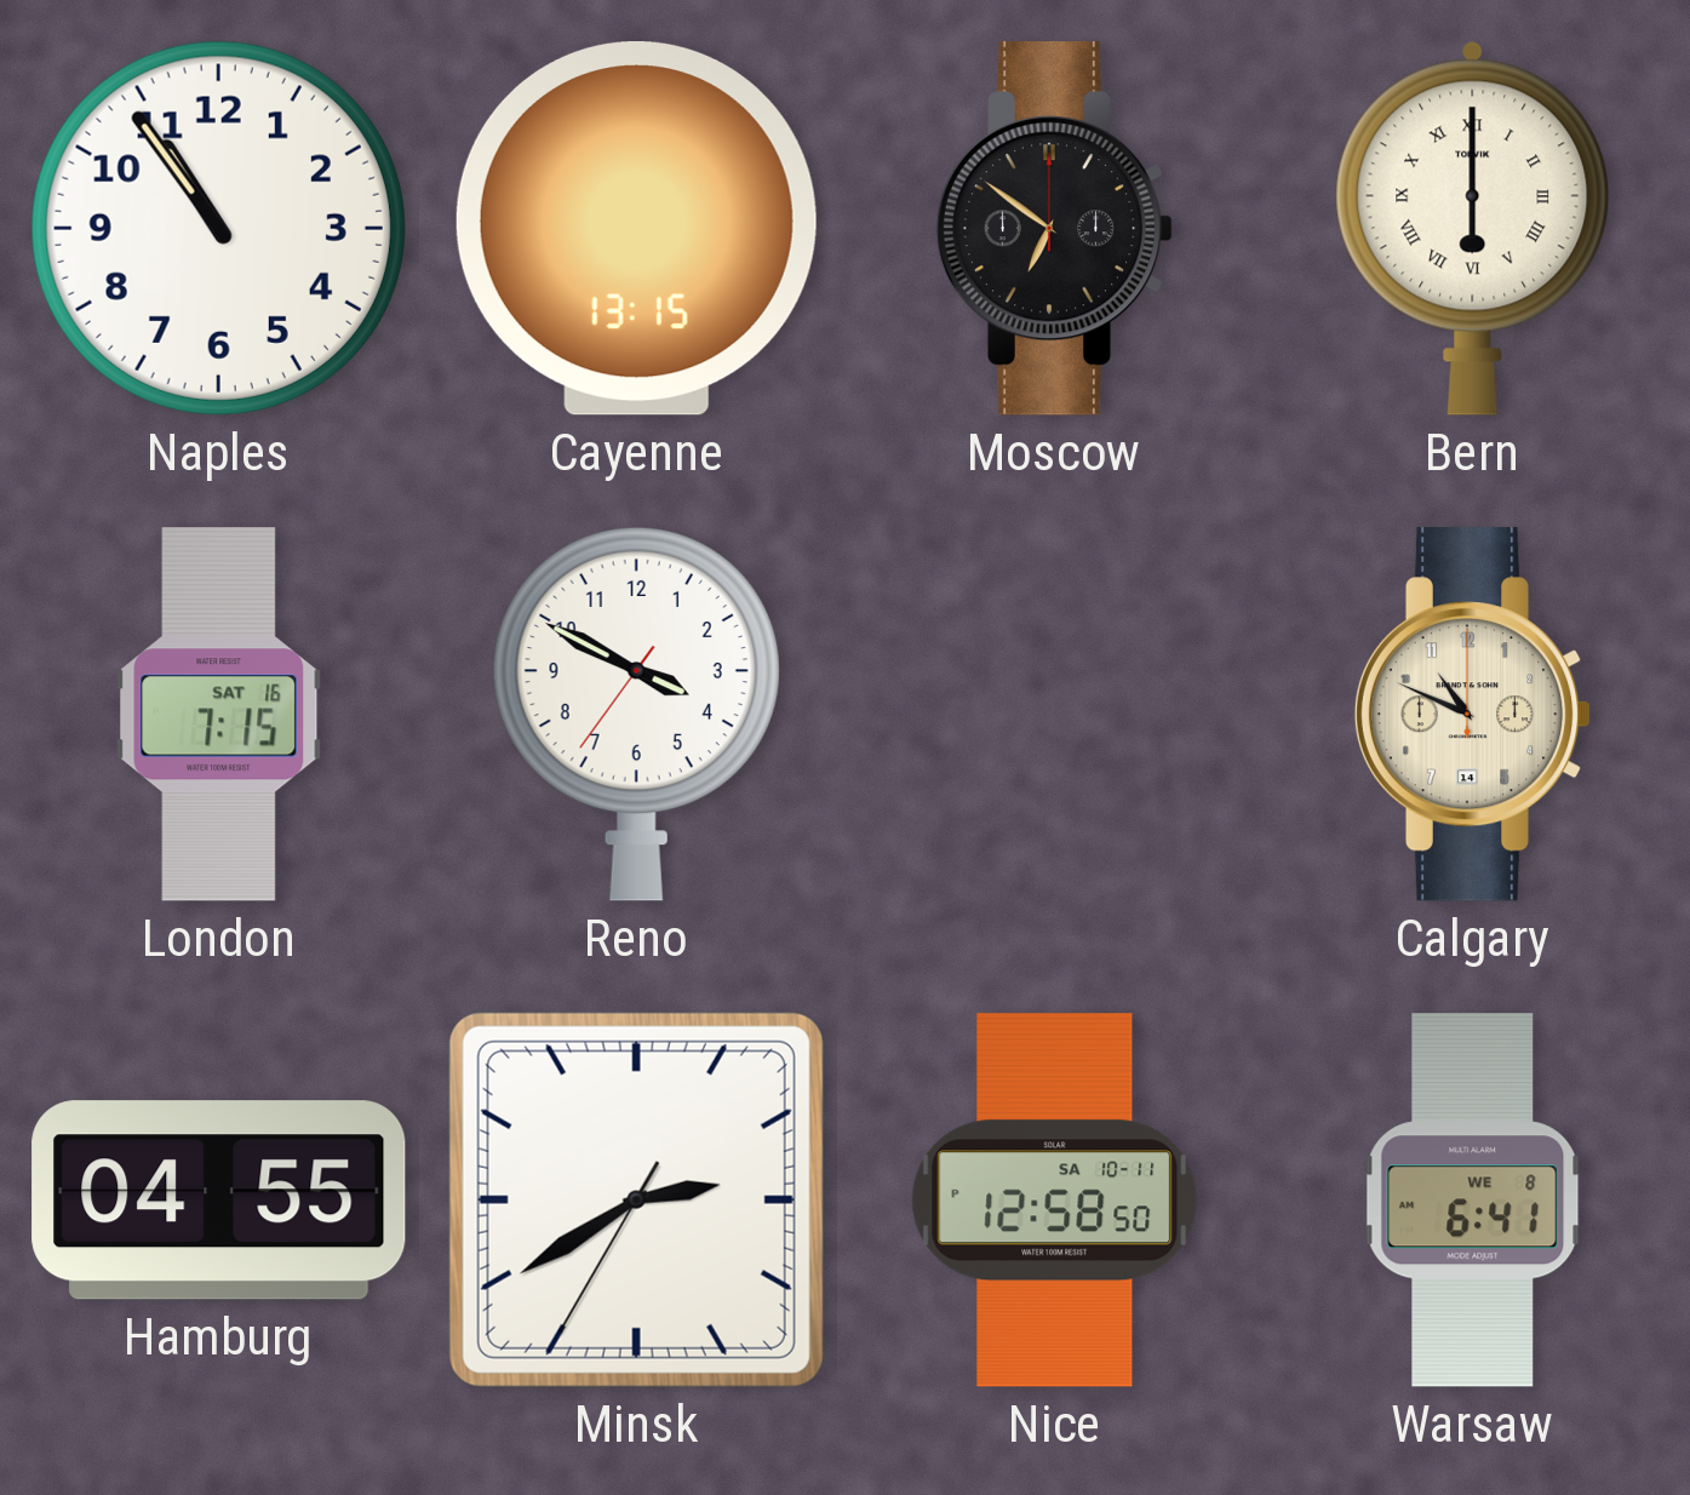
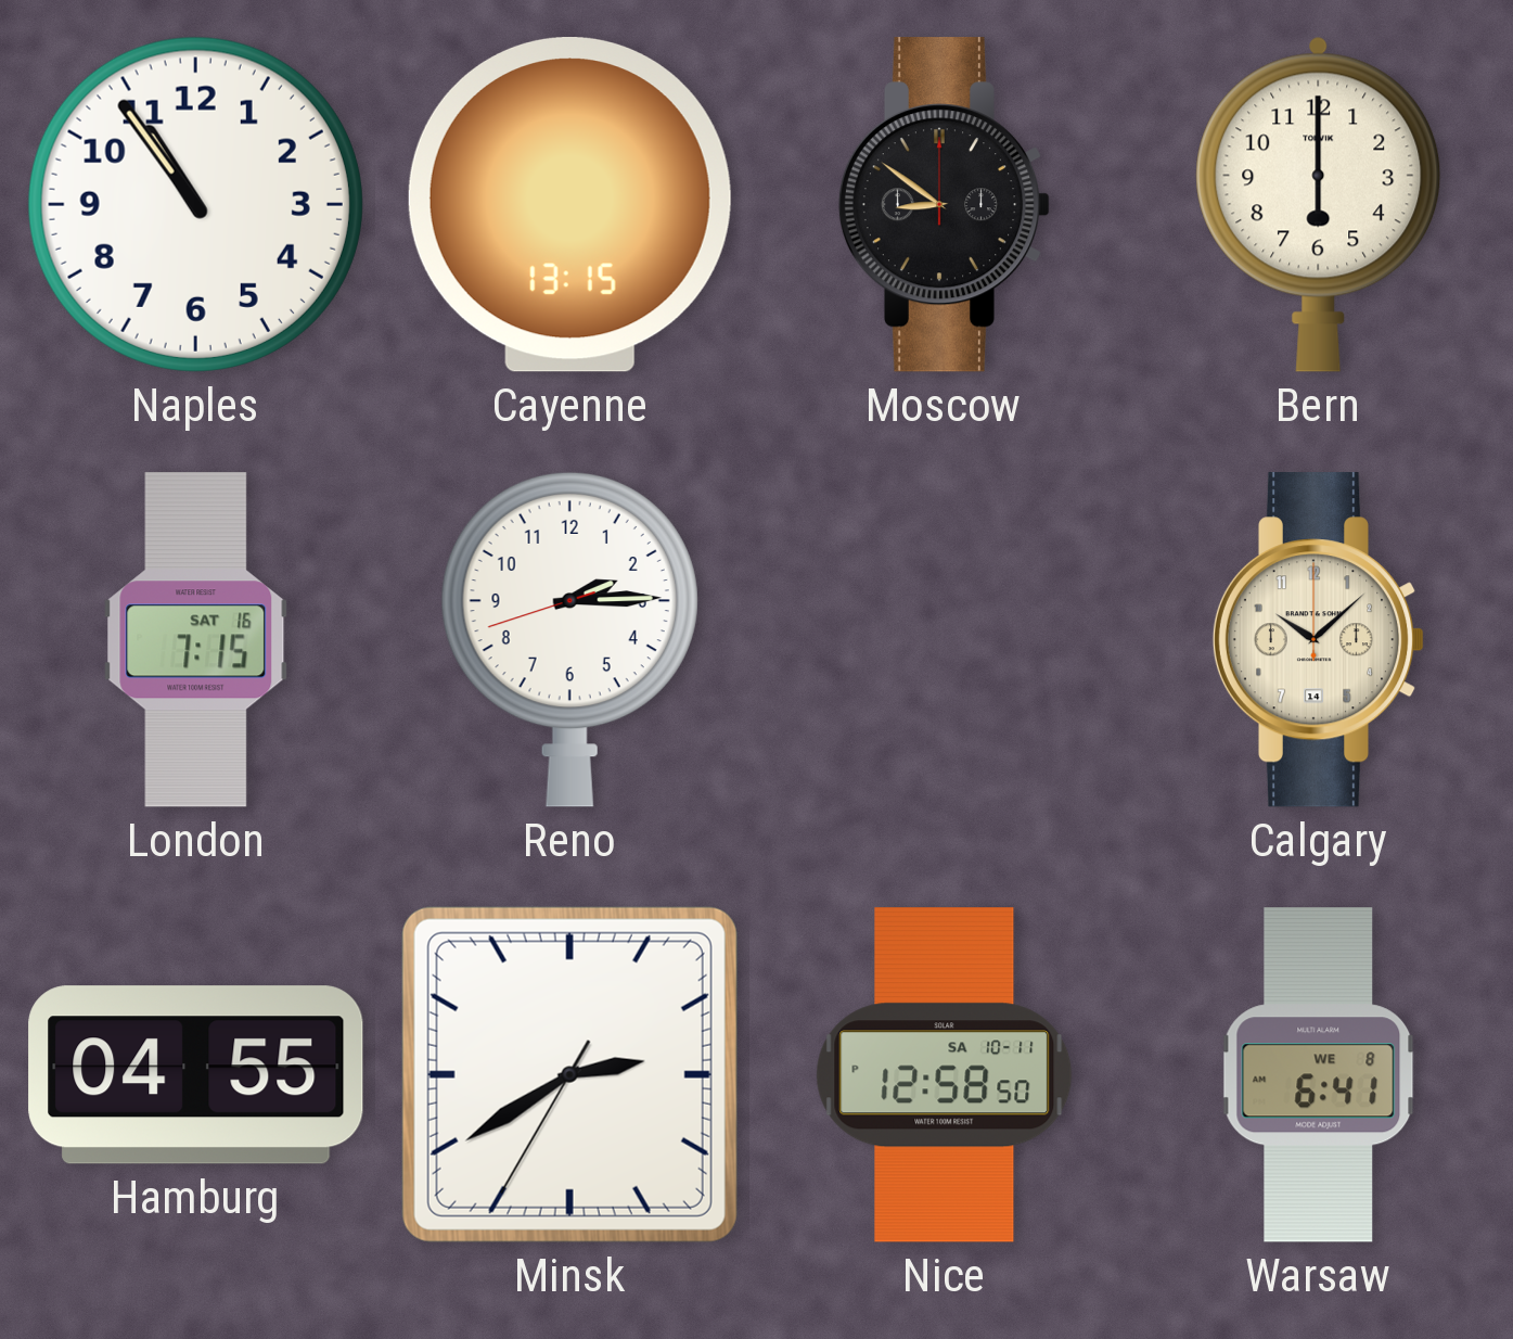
Moscow: 6:51 -> 8:51
Bern numerals: Roman -> Arabic
Reno: 3:49 -> 2:14
Calgary: 10:49 -> 10:08
